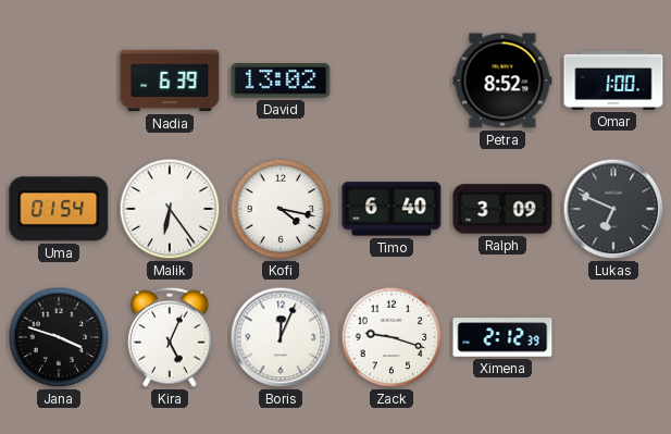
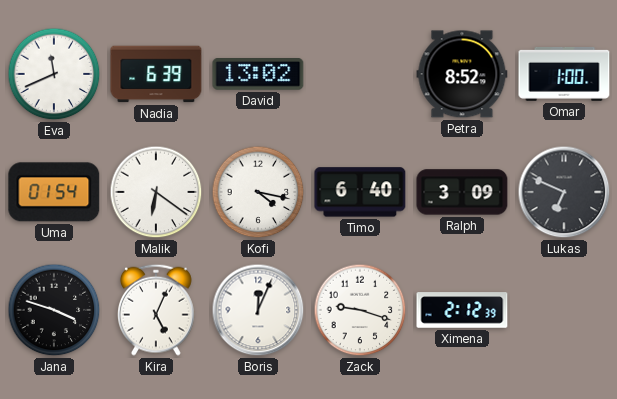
Eva: none -> 11:41
Malik: 6:24 -> 6:21
